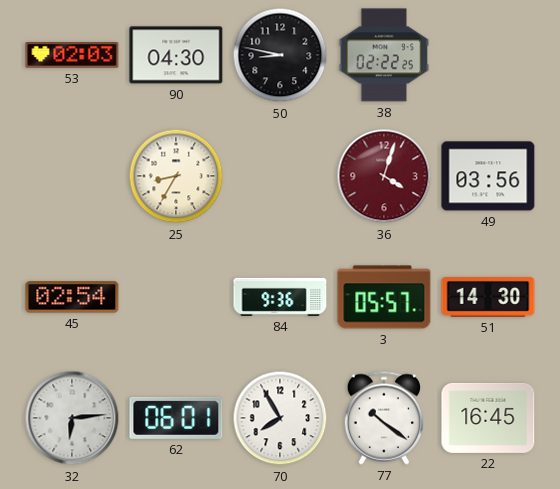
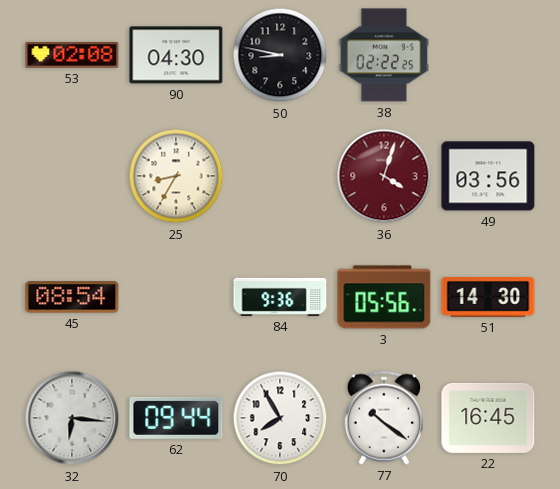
53: 02:03 -> 02:08
45: 02:54 -> 08:54
3: 05:57 -> 05:56
32: 6:14 -> 6:16
62: 06:01 -> 09:44
